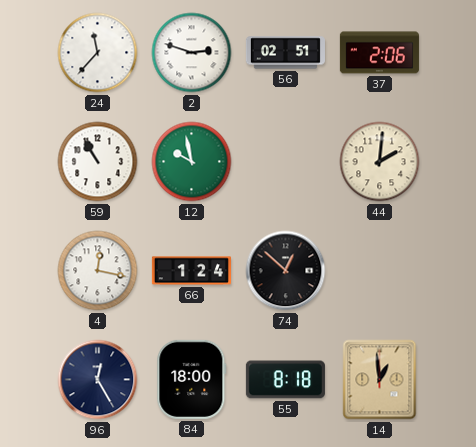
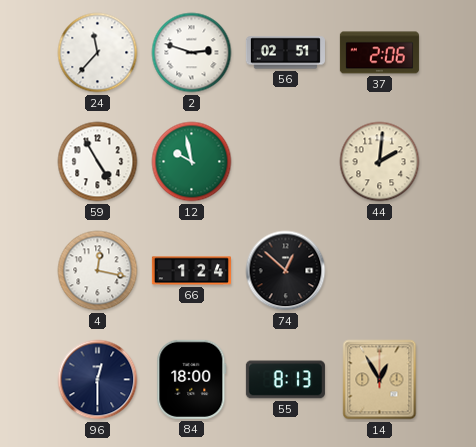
59: 10:55 -> 4:55
96: 12:25 -> 12:30
55: 8:18 -> 8:13
14: 12:59 -> 12:55
